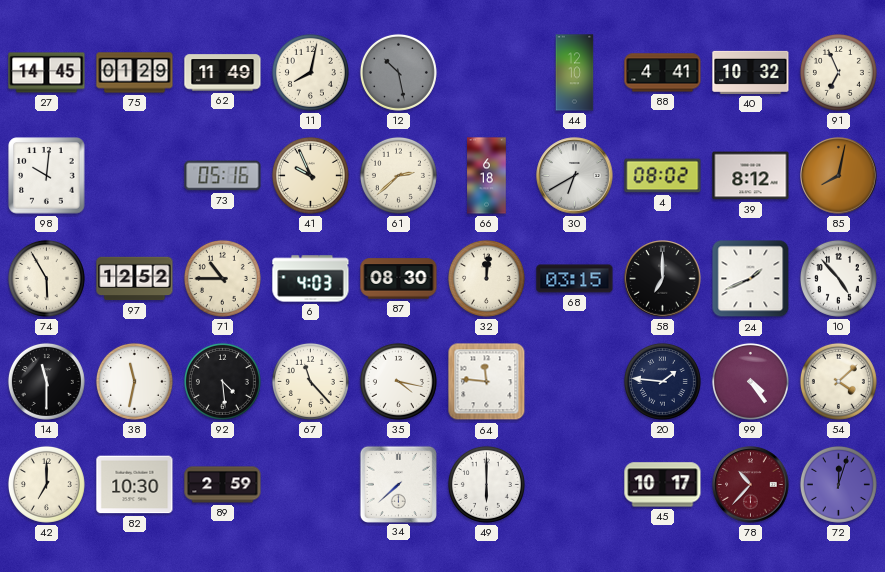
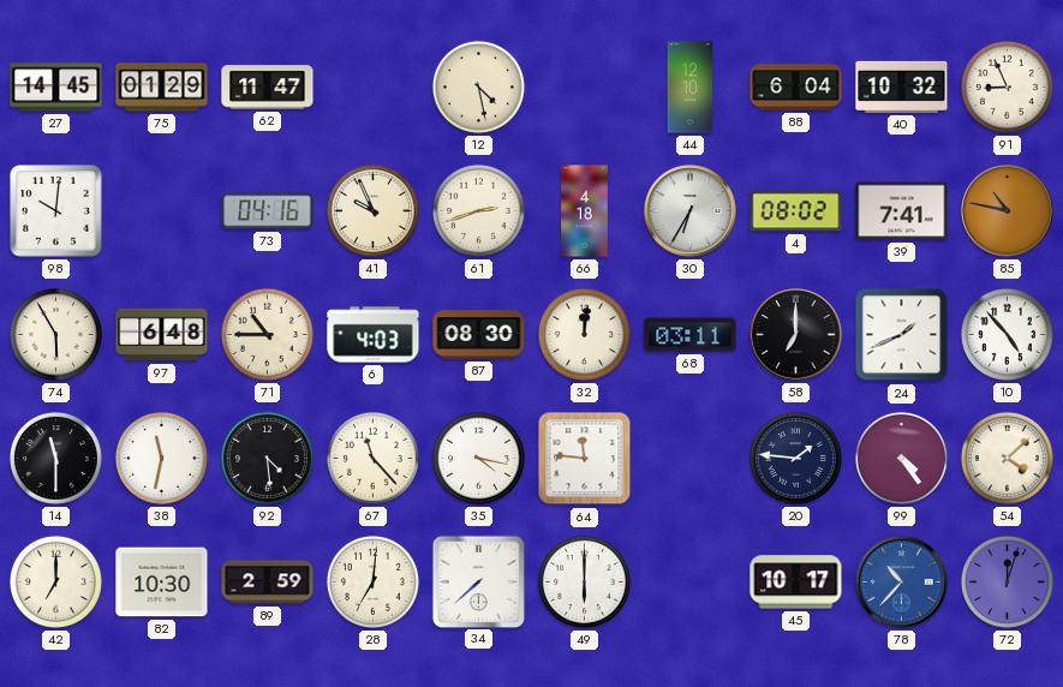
62: 11:49 -> 11:47
11: 8:02 -> none
12: 10:28 -> 4:28
12 dial: grey -> cream
88: 4:41 -> 6:04
91: 6:56 -> 8:56
73: 05:16 -> 04:16
61: 2:38 -> 2:42
66: 6:18 -> 4:18
30: 6:40 -> 6:35
39: 8:12 -> 7:41
85: 8:02 -> 10:47
97: 12:52 -> 6:48
68: 03:15 -> 03:11
28: none -> 7:01
78 dial: burgundy -> blue
